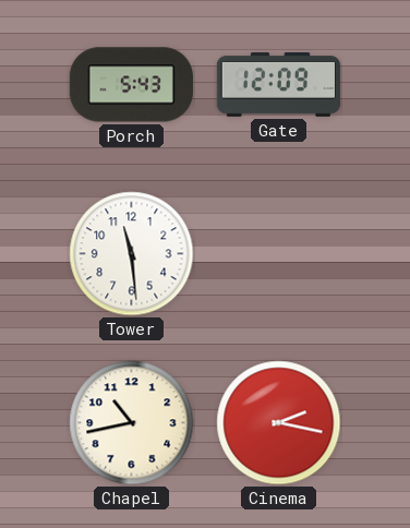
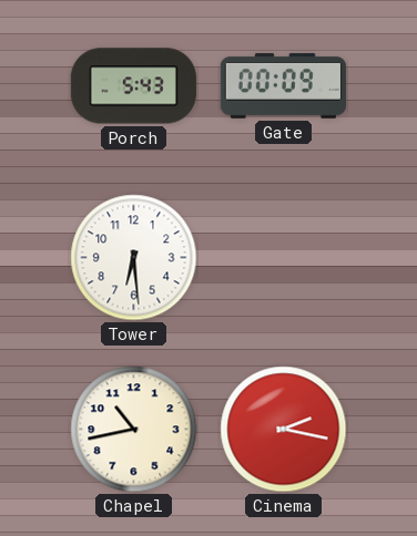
Gate: 12:09 -> 00:09
Tower: 11:29 -> 6:29
